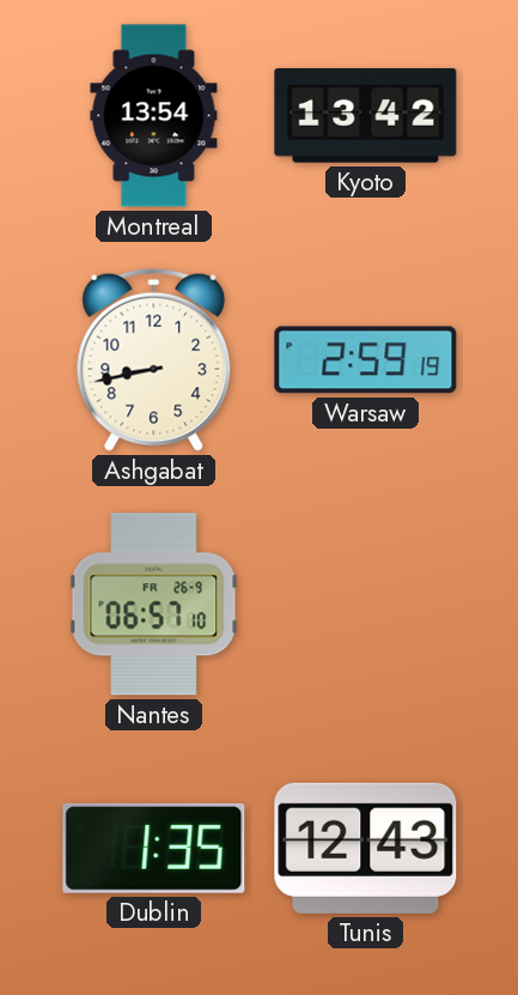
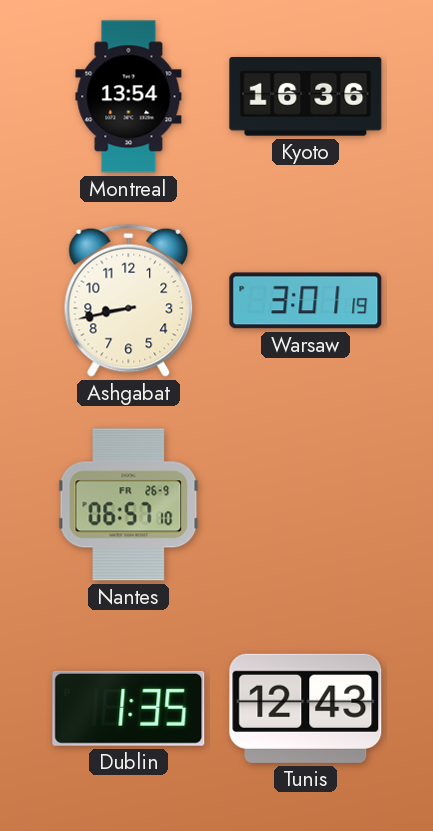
Kyoto: 13:42 -> 16:36
Warsaw: 2:59 -> 3:01
